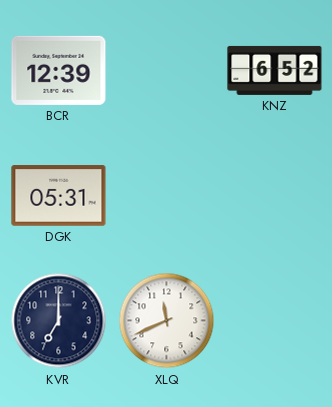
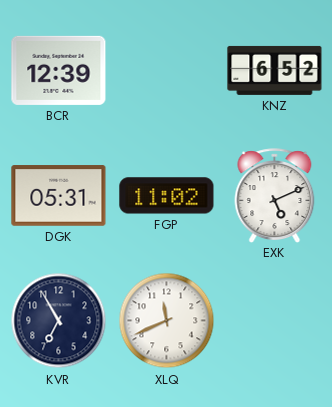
FGP: none -> 11:02
EXK: none -> 5:11
KVR: 7:00 -> 6:55
